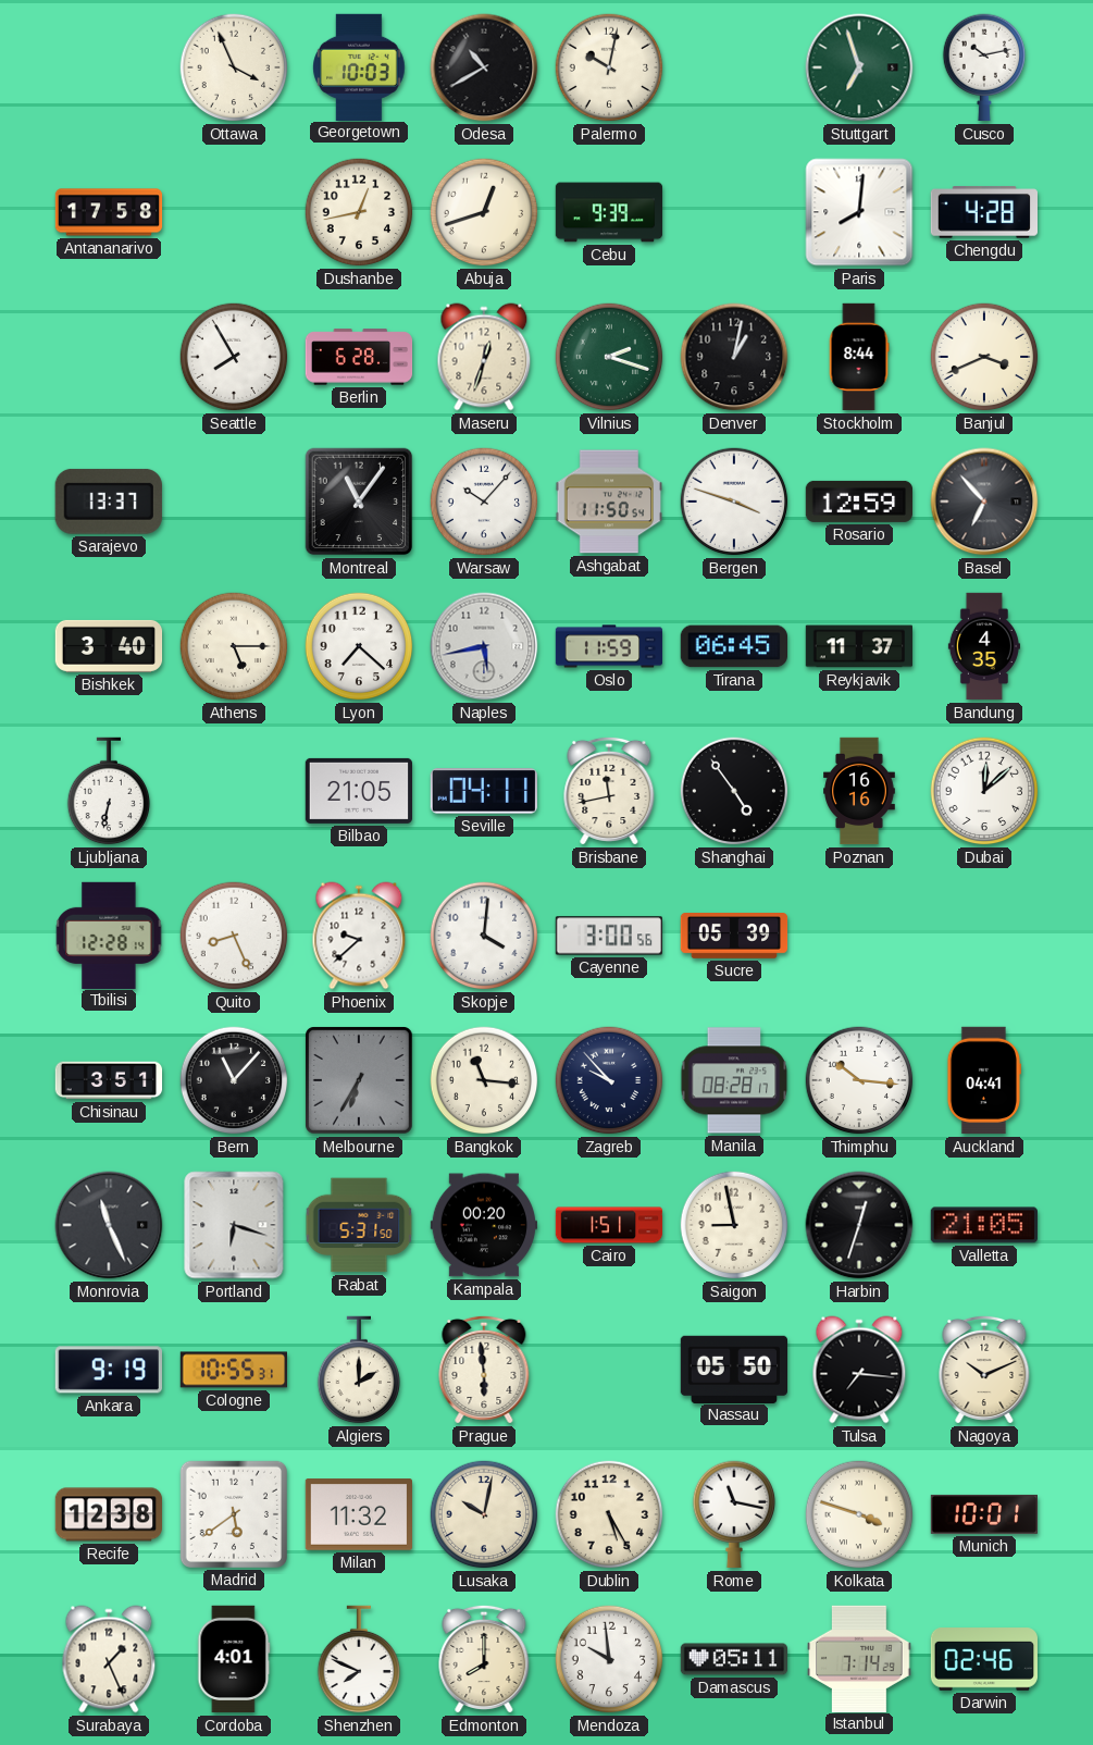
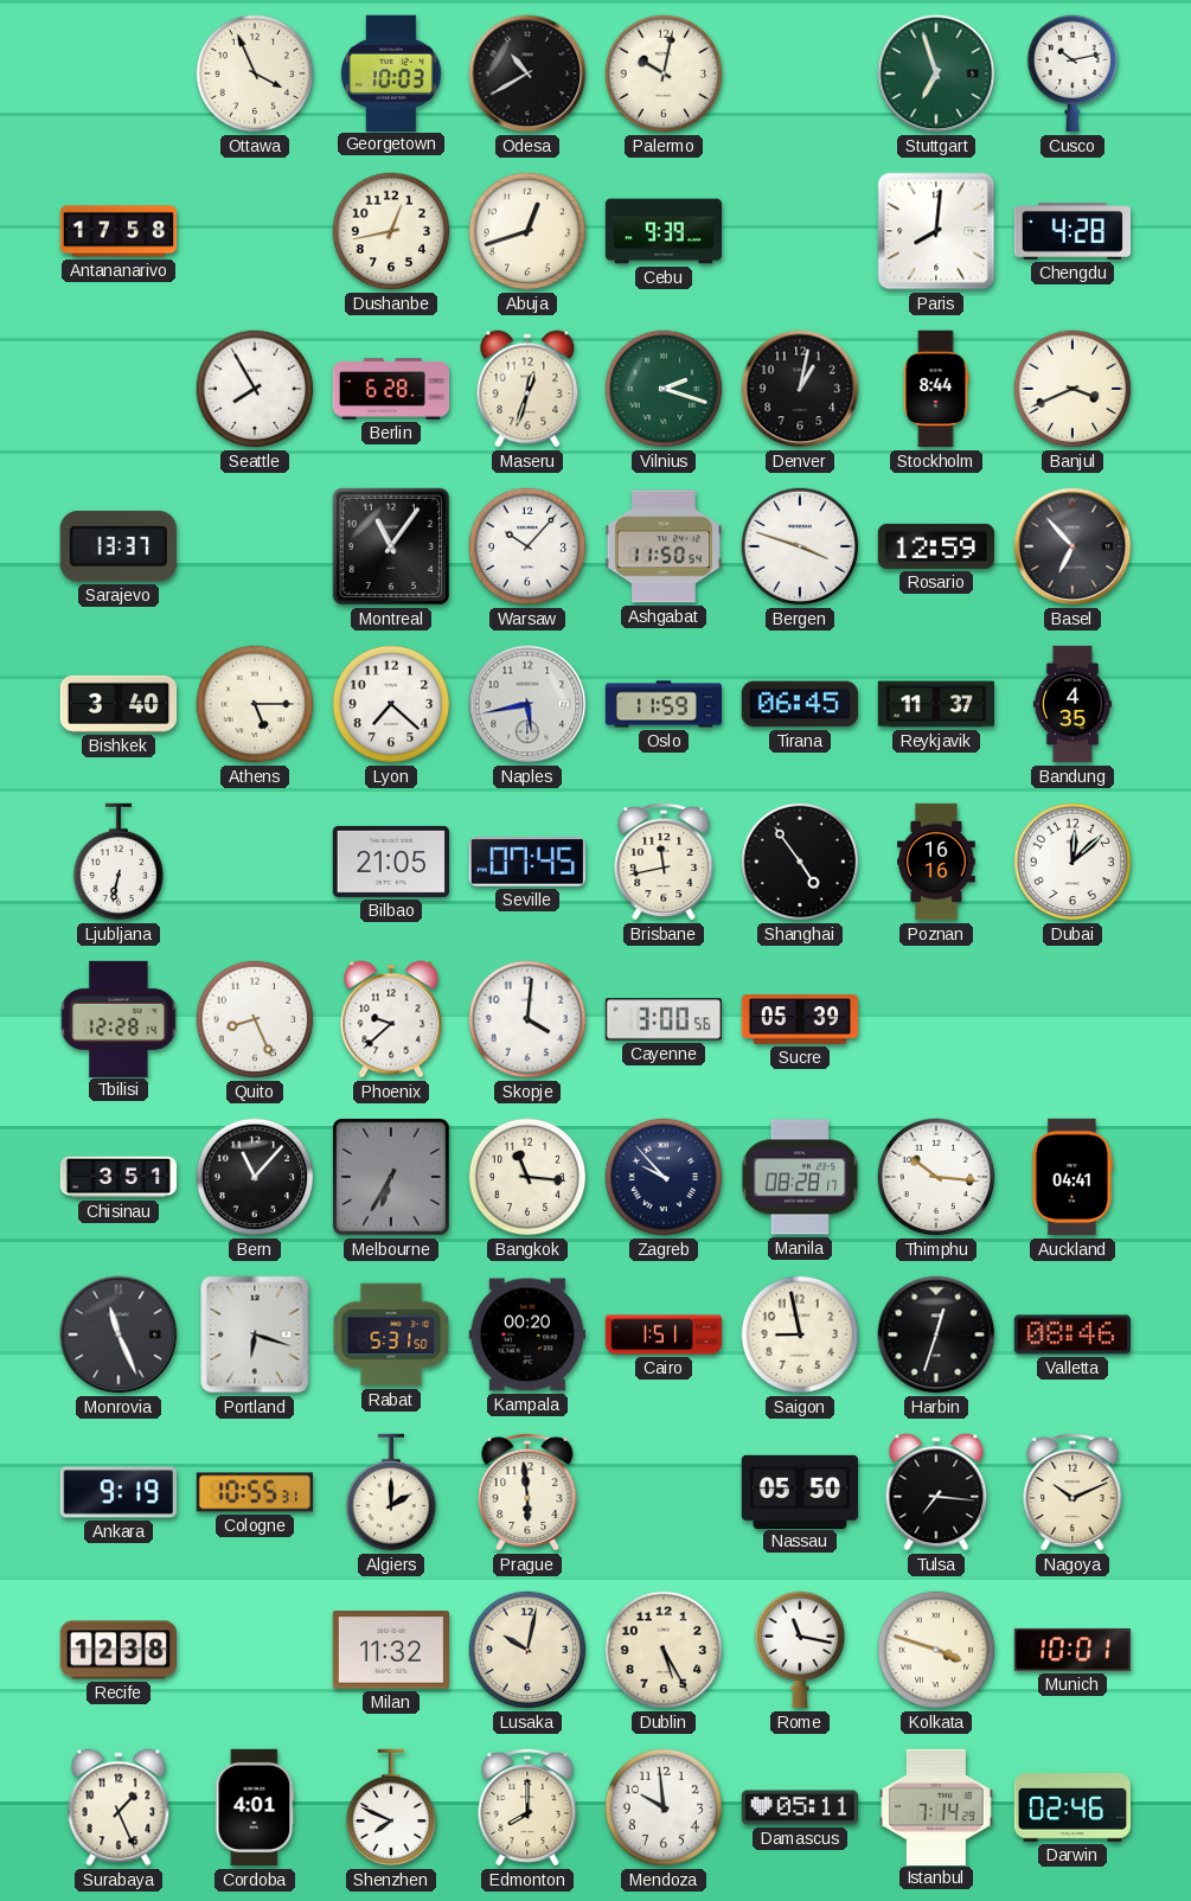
Seville: 04:11 -> 07:45
Valletta: 21:05 -> 08:46
Madrid: 5:39 -> none
